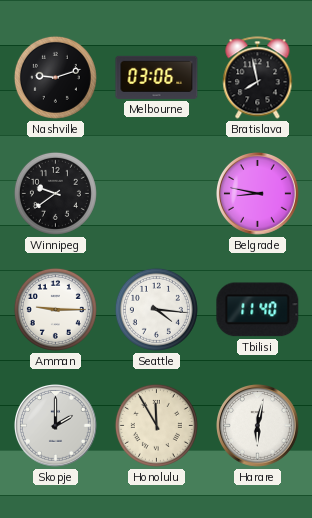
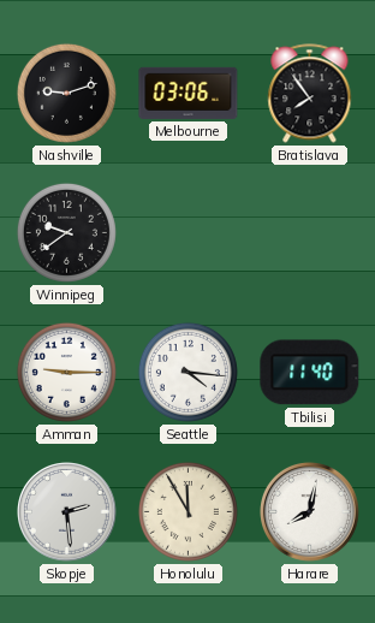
Bratislava: 7:58 -> 7:54
Belgrade: 8:47 -> none
Skopje: 2:00 -> 2:29
Harare: 6:02 -> 8:02
